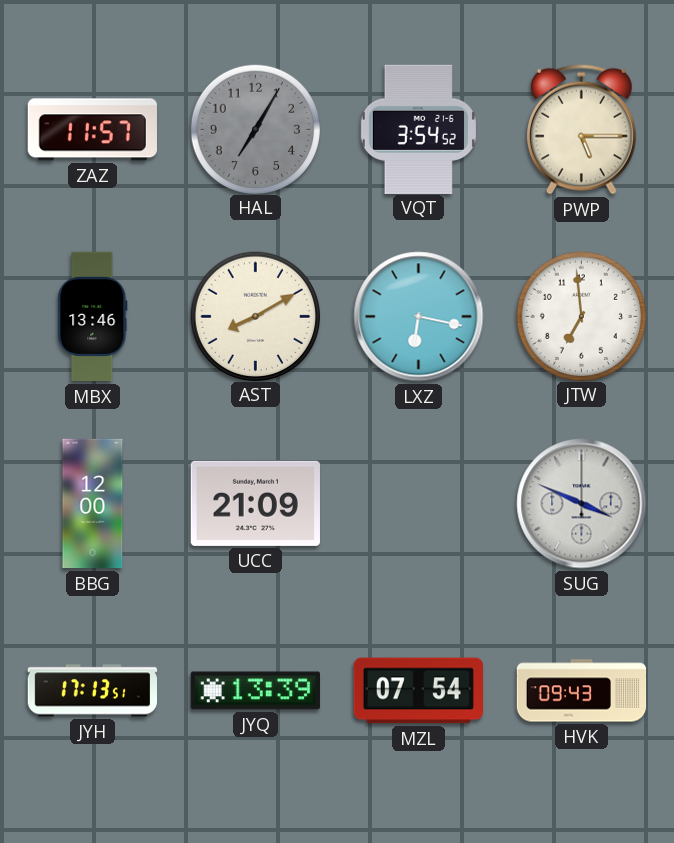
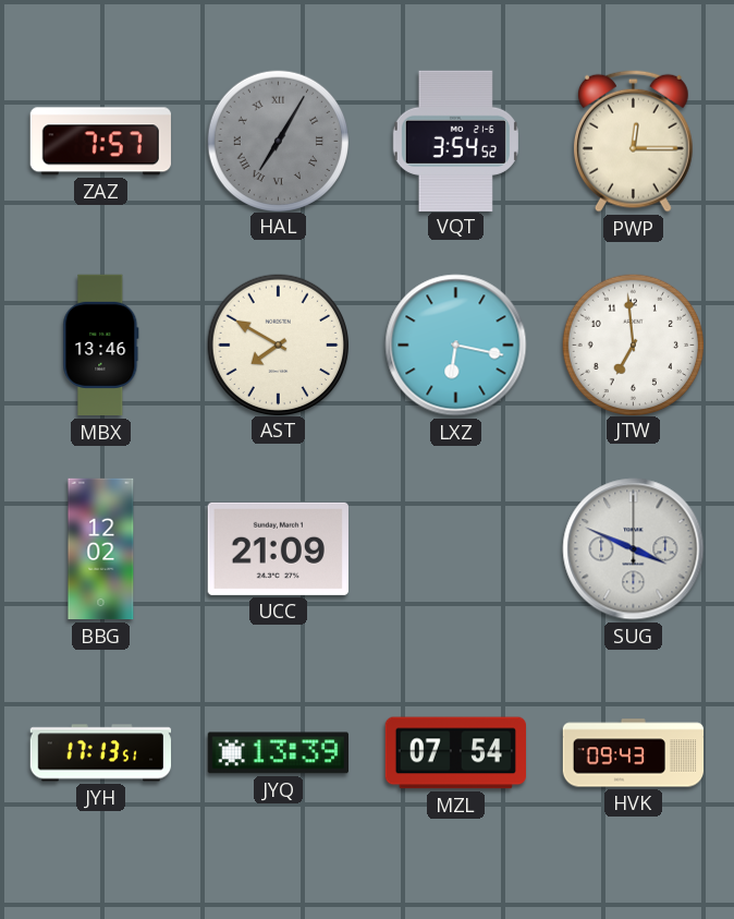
ZAZ: 11:57 -> 7:57
HAL numerals: Arabic -> Roman
PWP: 5:15 -> 12:15
AST: 8:10 -> 7:50
BBG: 12:00 -> 12:02
